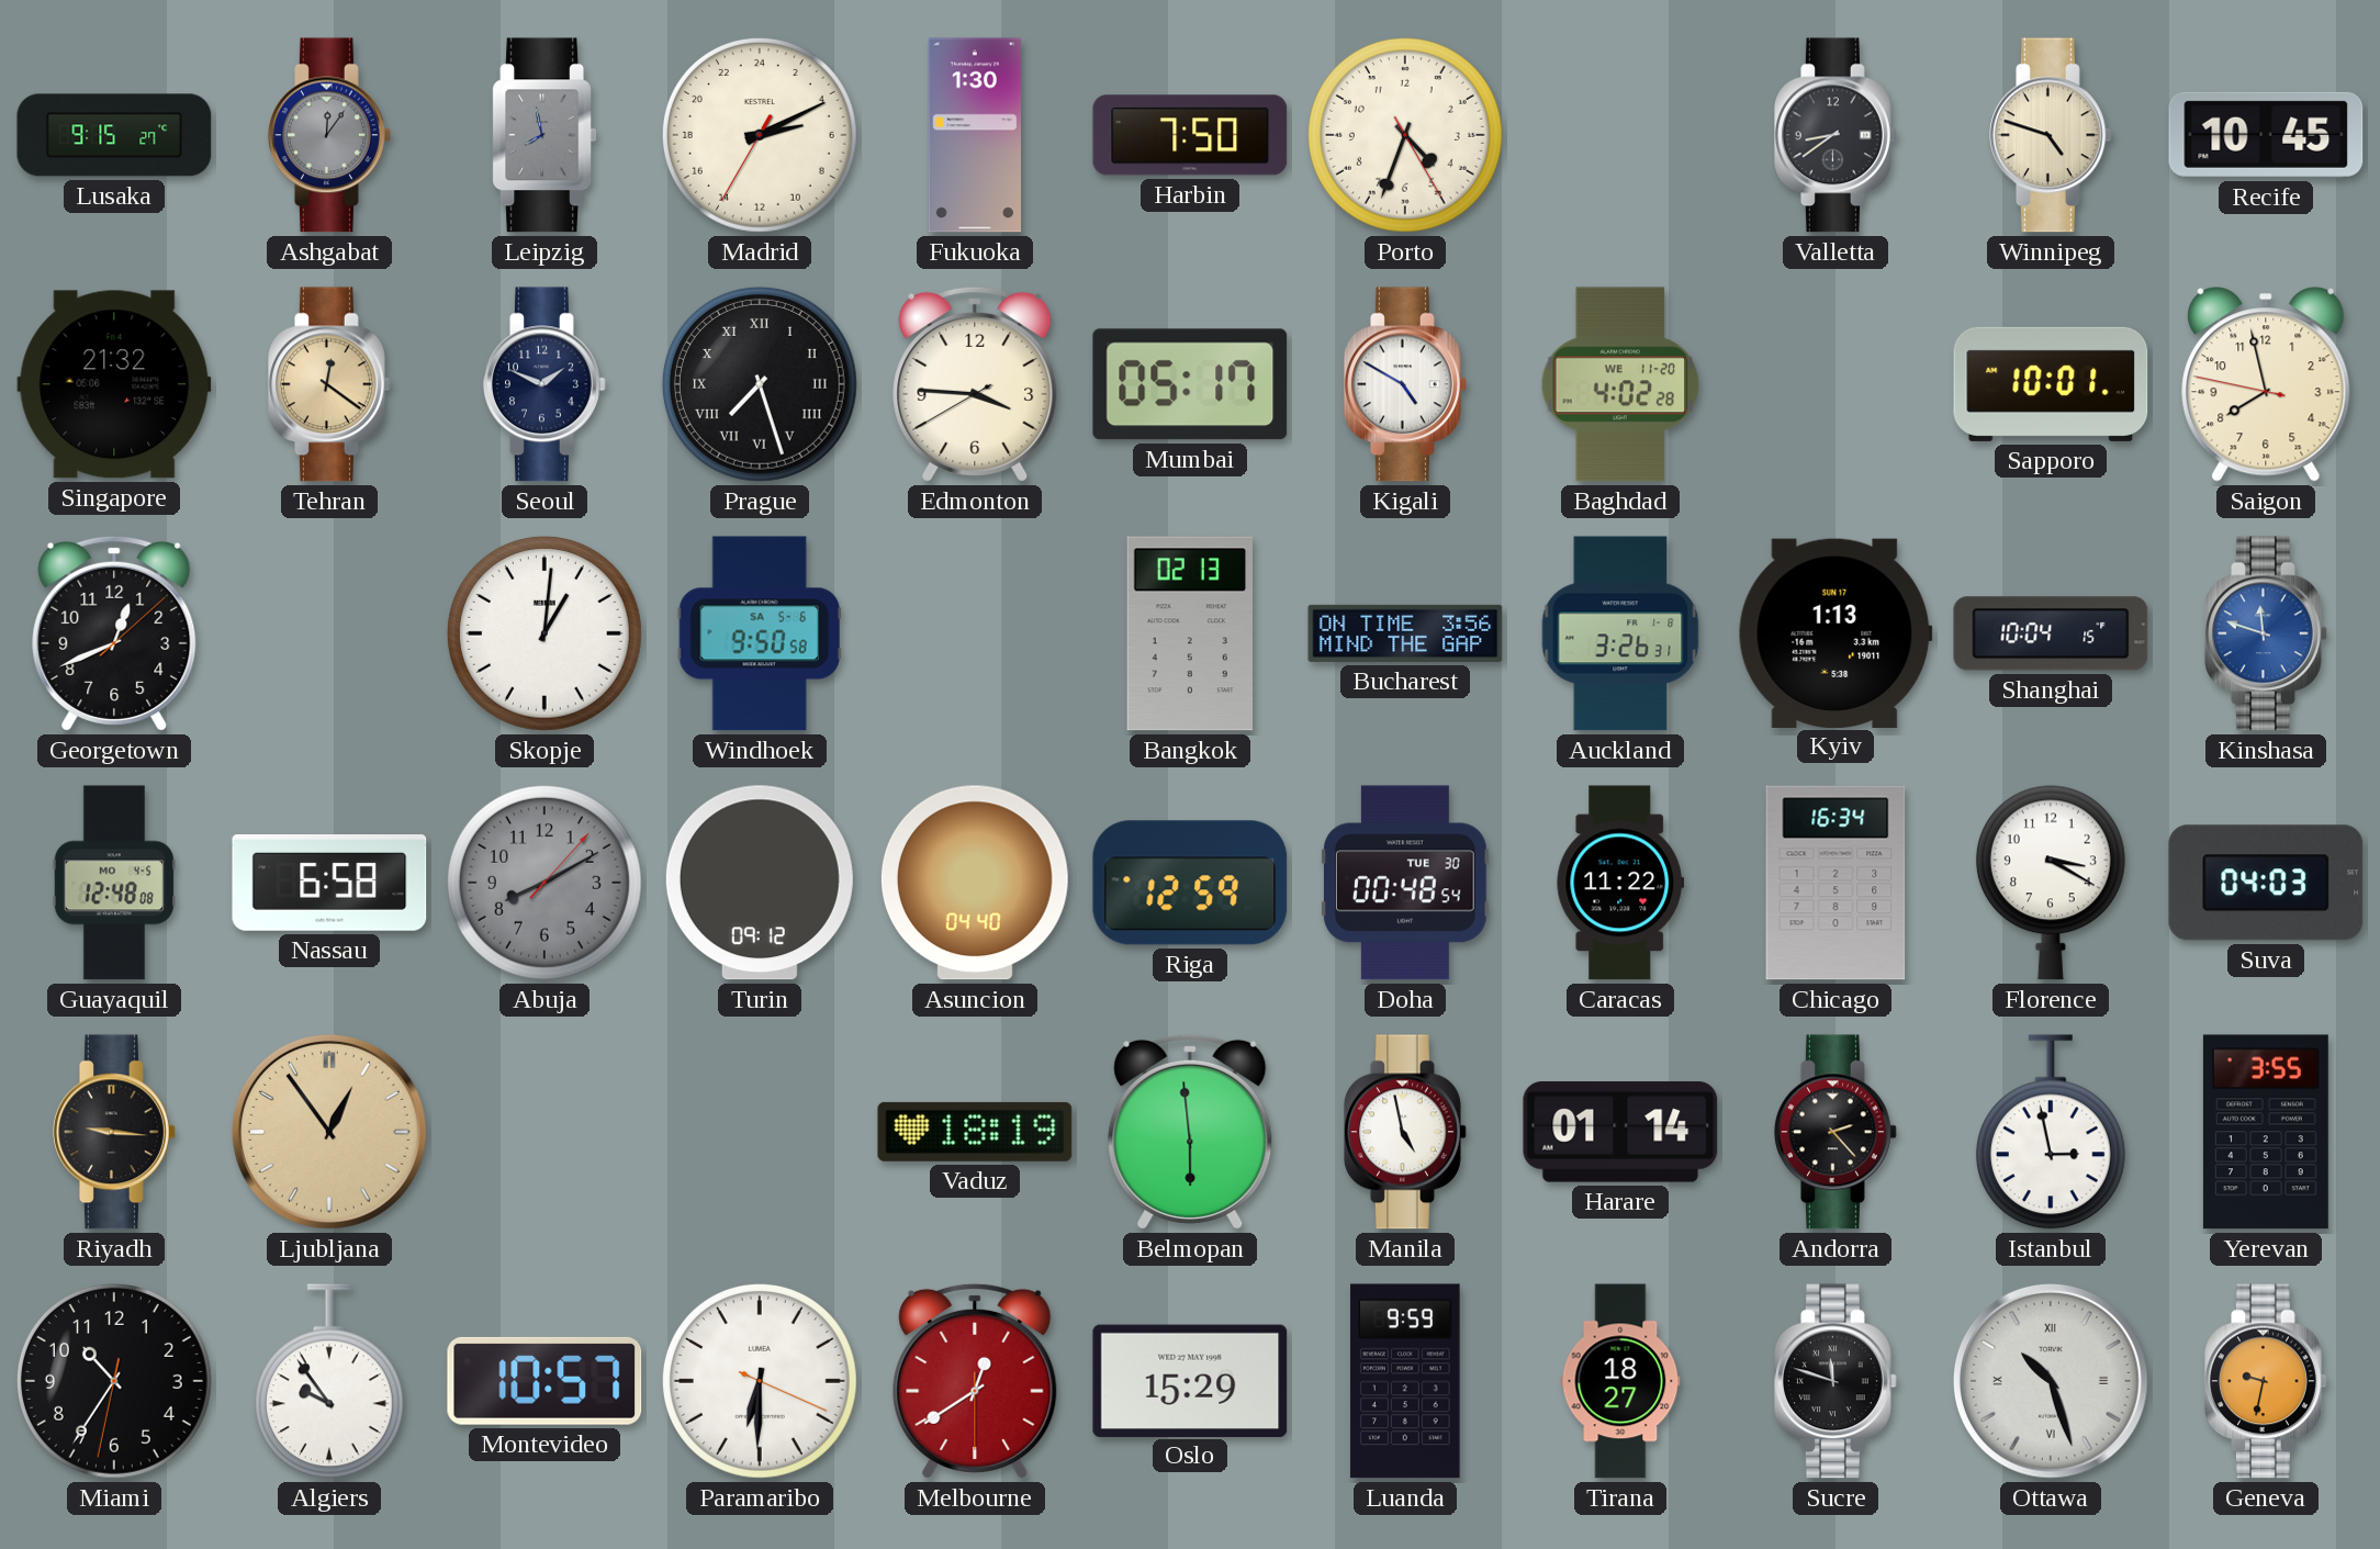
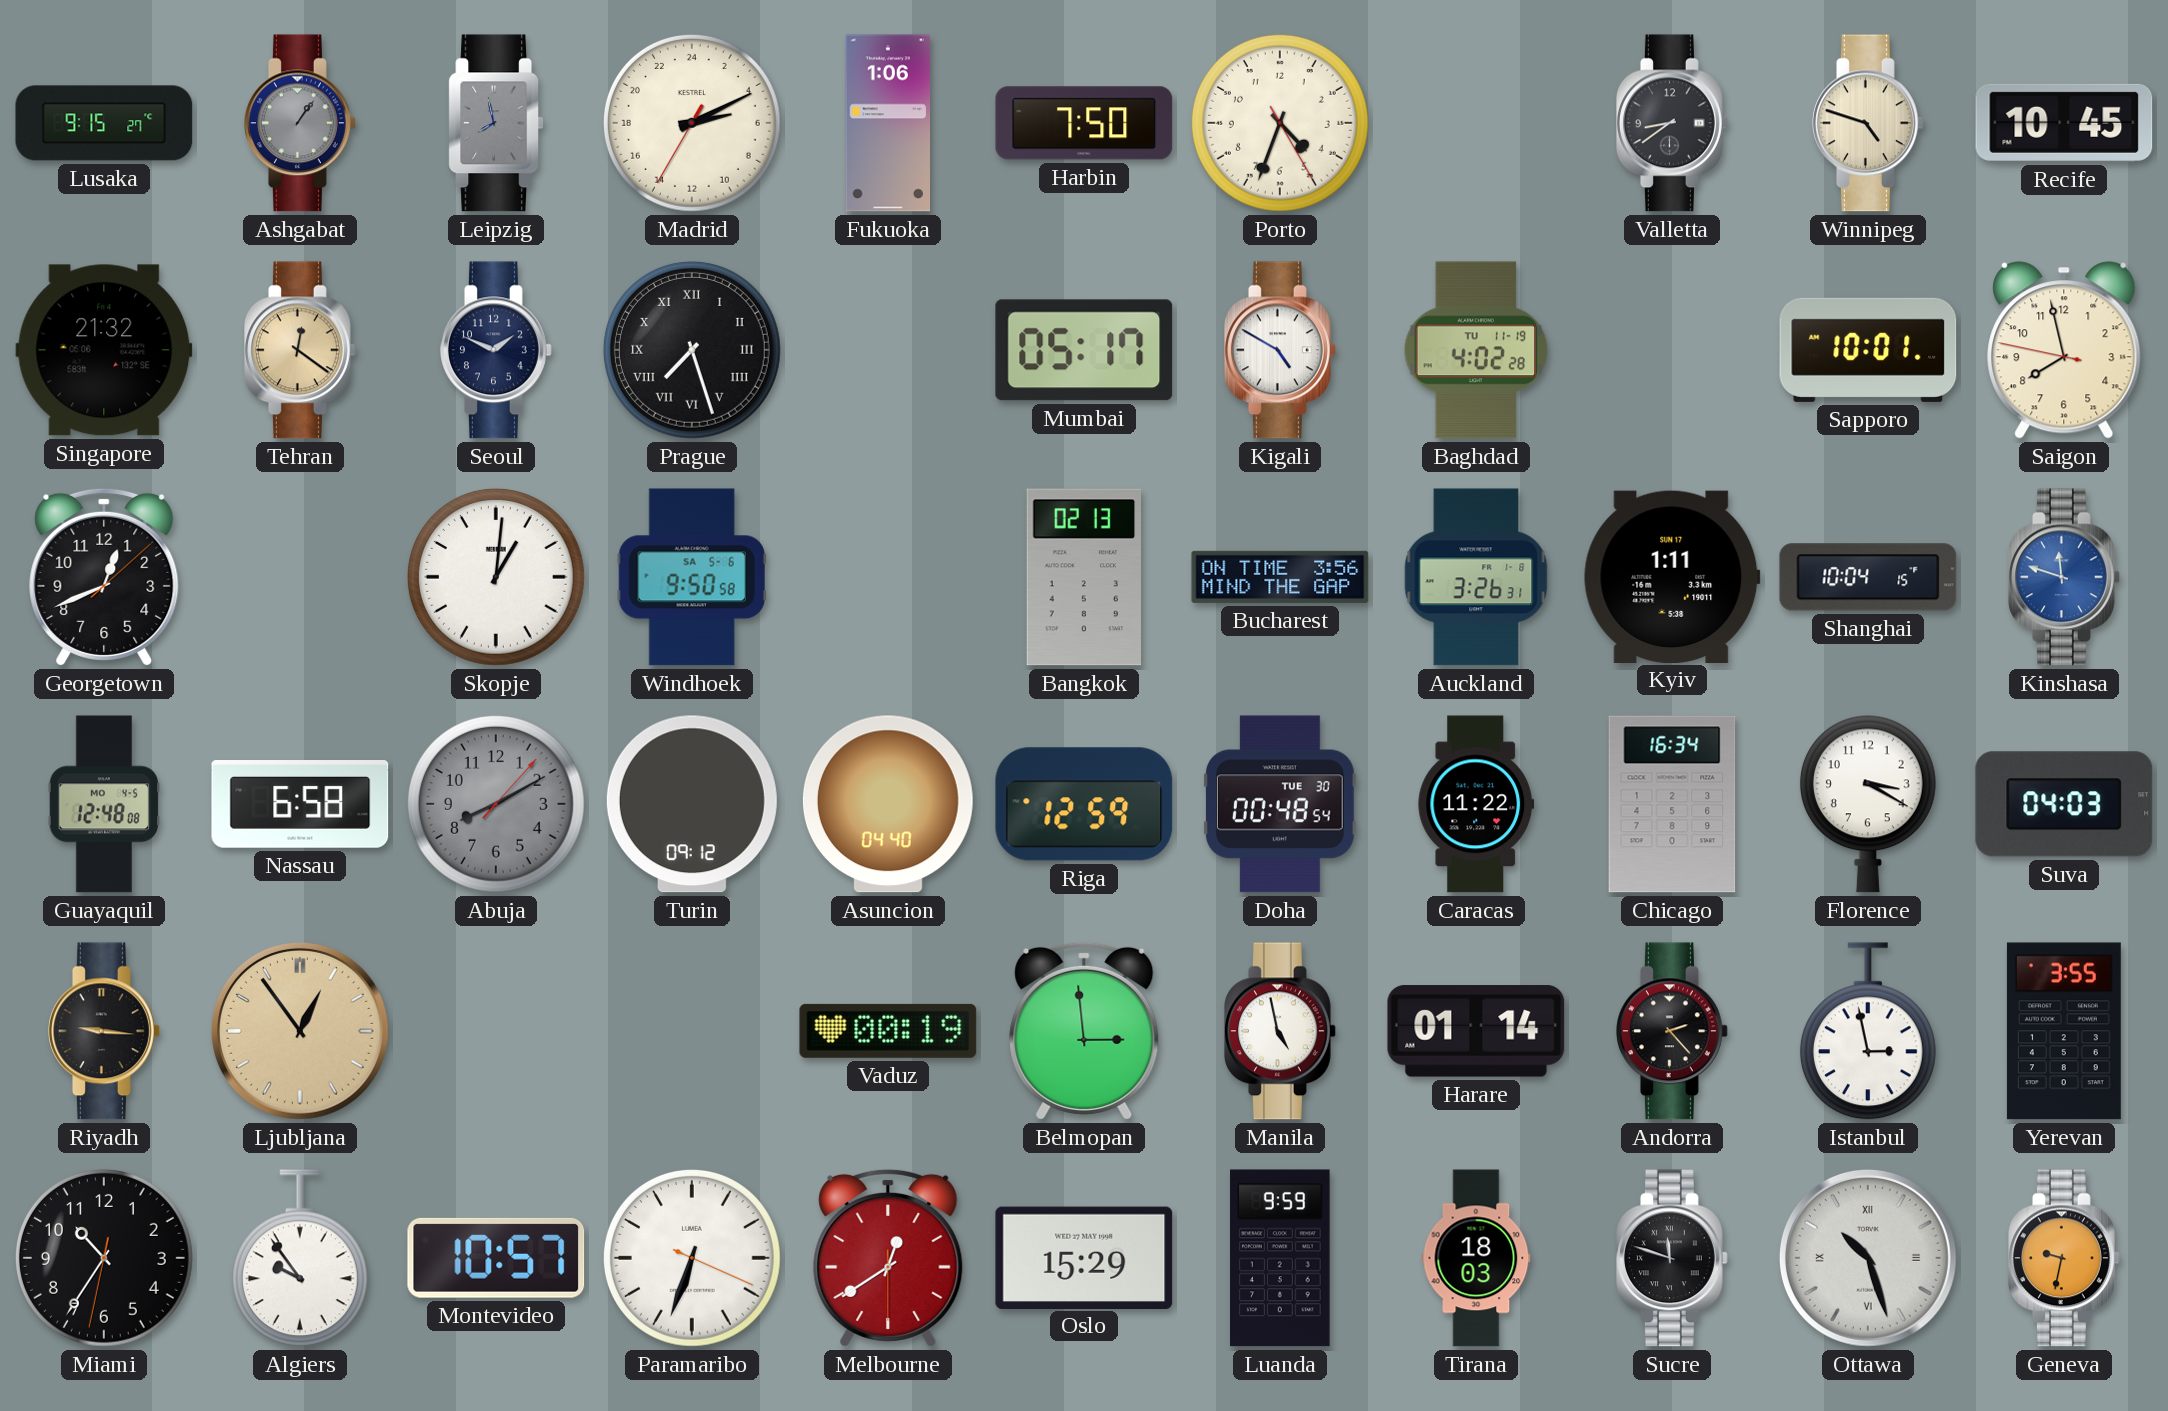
Ashgabat: 12:06 -> 1:06
Fukuoka: 1:30 -> 1:06
Edmonton: 3:45 -> none
Baghdad date: WE 11-20 -> TU 11-19
Kyiv: 1:13 -> 1:11
Vaduz: 18:19 -> 00:19
Belmopan: 5:59 -> 2:59
Paramaribo: 6:30 -> 6:33
Tirana: 18:27 -> 18:03
